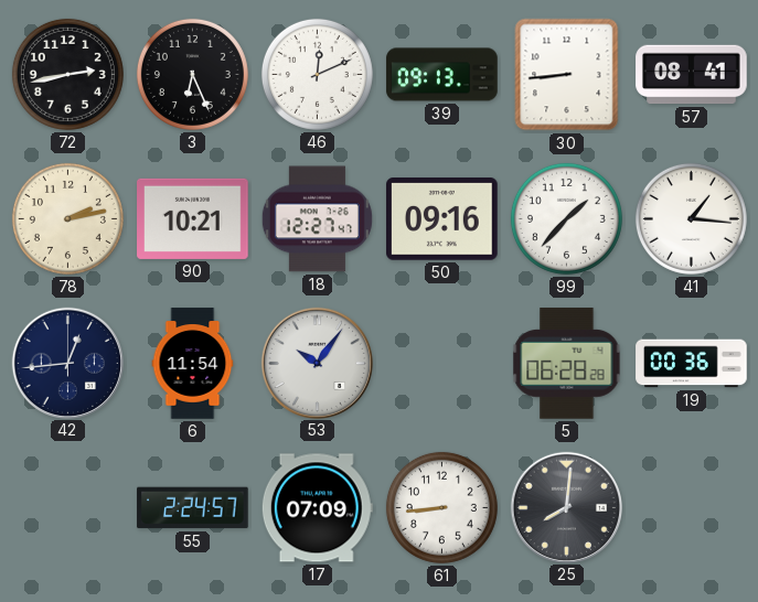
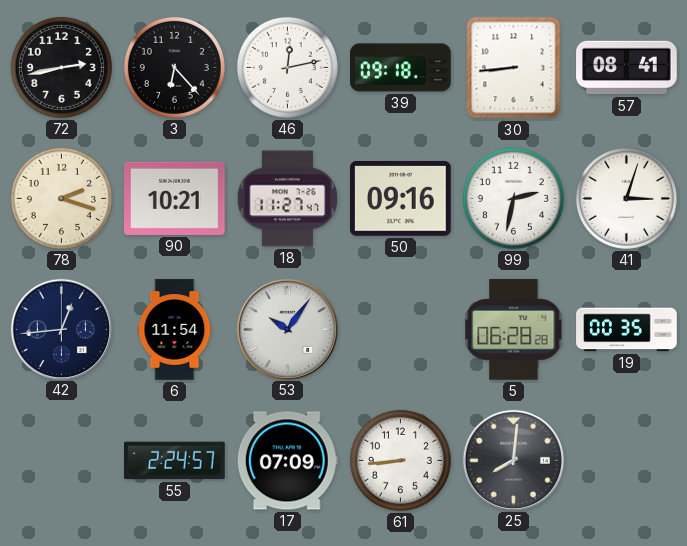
3: 6:26 -> 6:23
46: 12:11 -> 12:13
39: 09:13 -> 09:18
78: 2:13 -> 2:18
18: 12:27 -> 11:27
99: 1:37 -> 2:32
41: 1:16 -> 3:03
19: 00:36 -> 00:35
